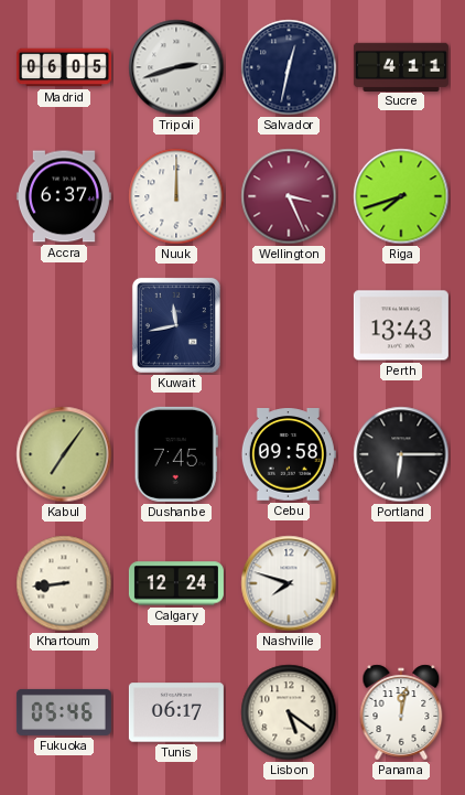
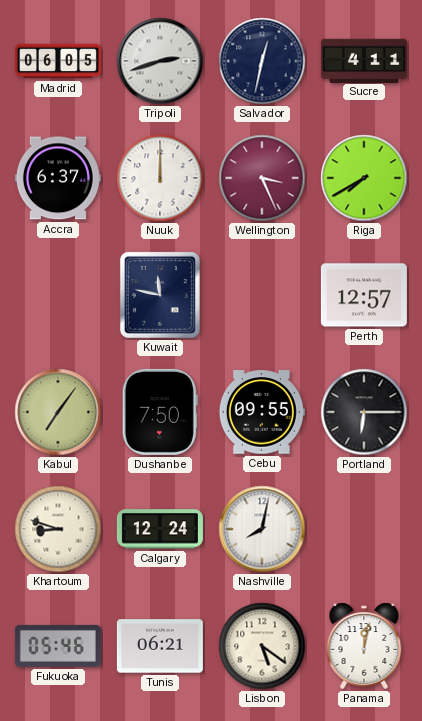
Riga: 7:42 -> 7:40
Kuwait: 11:43 -> 11:47
Perth: 13:43 -> 12:57
Dushanbe: 7:45 -> 7:50
Cebu: 09:58 -> 09:55
Khartoum: 8:44 -> 8:48
Nashville: 7:48 -> 8:02
Tunis: 06:17 -> 06:21
